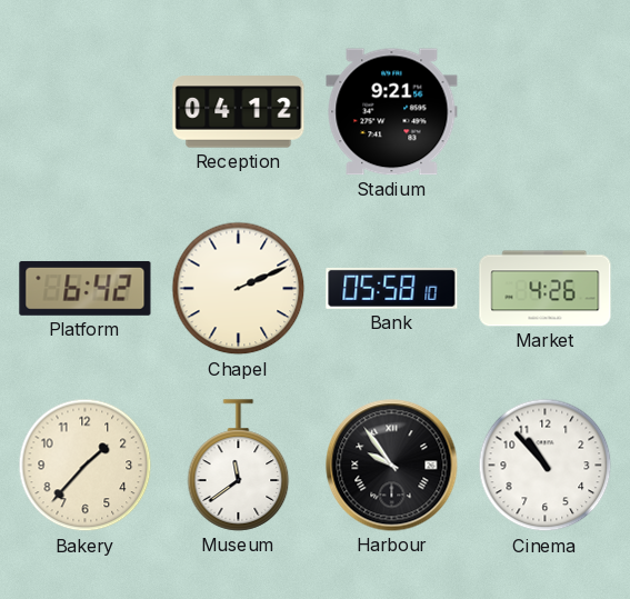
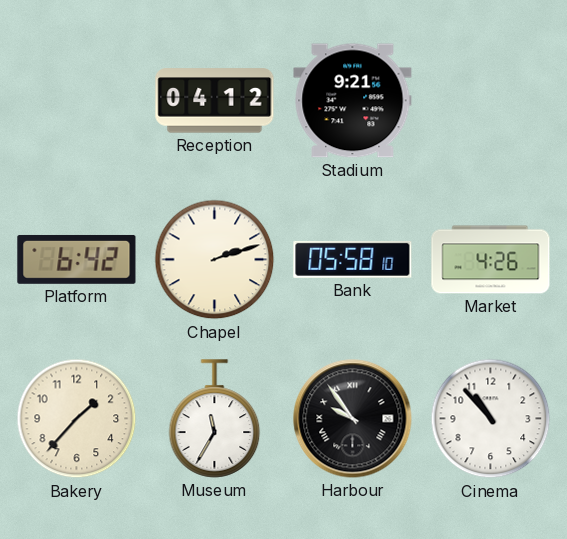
Chapel: 2:11 -> 2:12
Museum: 11:39 -> 11:35
